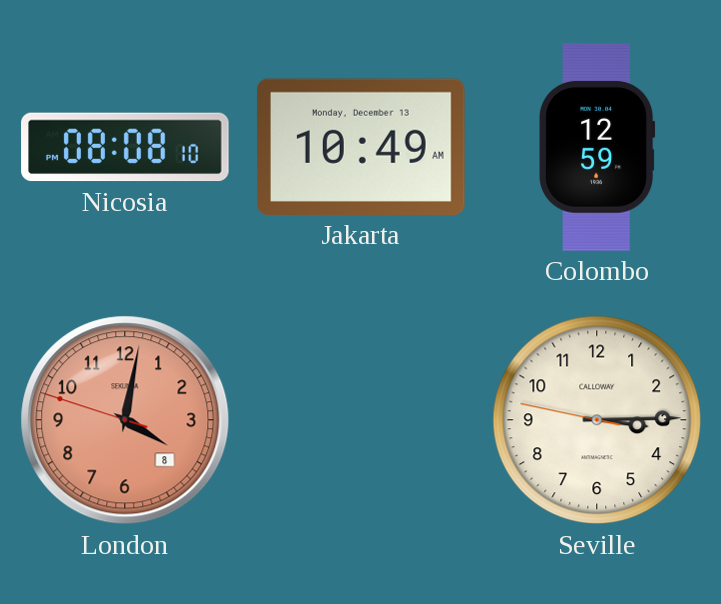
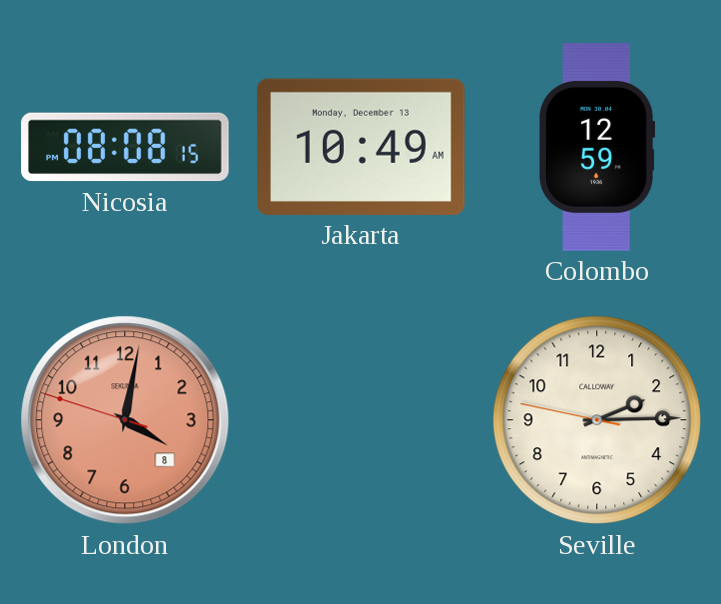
Nicosia: 08:08:10 -> 08:08:15
Seville: 3:14 -> 2:14
